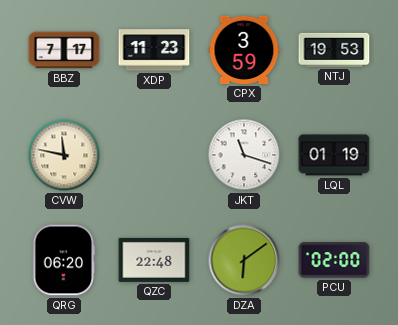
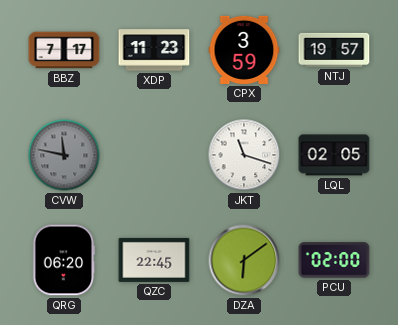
NTJ: 19:53 -> 19:57
CVW dial: cream -> grey
LQL: 01:19 -> 02:05
QZC: 22:48 -> 22:45
